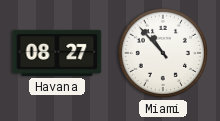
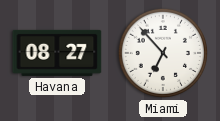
Miami: 10:53 -> 6:53
